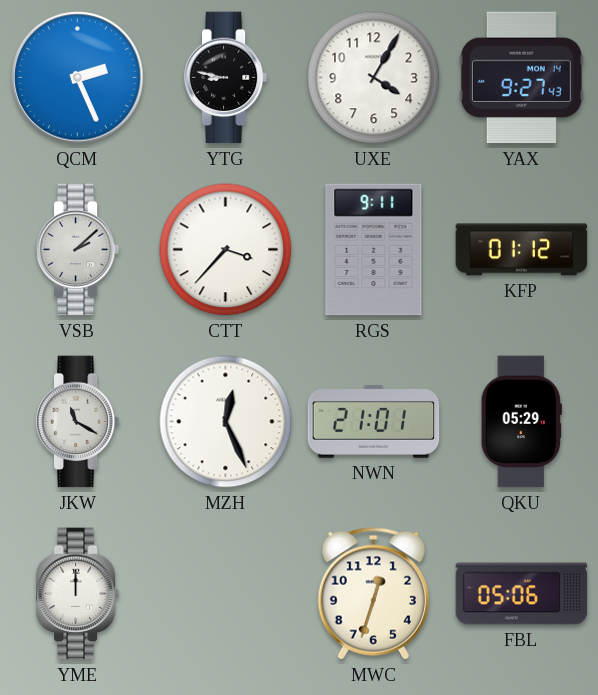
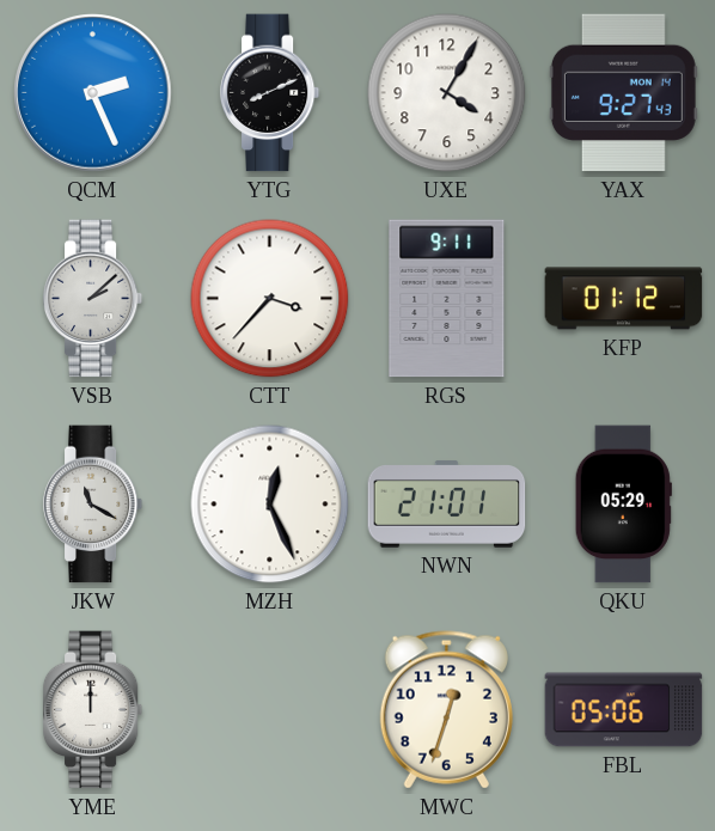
YTG: 8:47 -> 8:11
